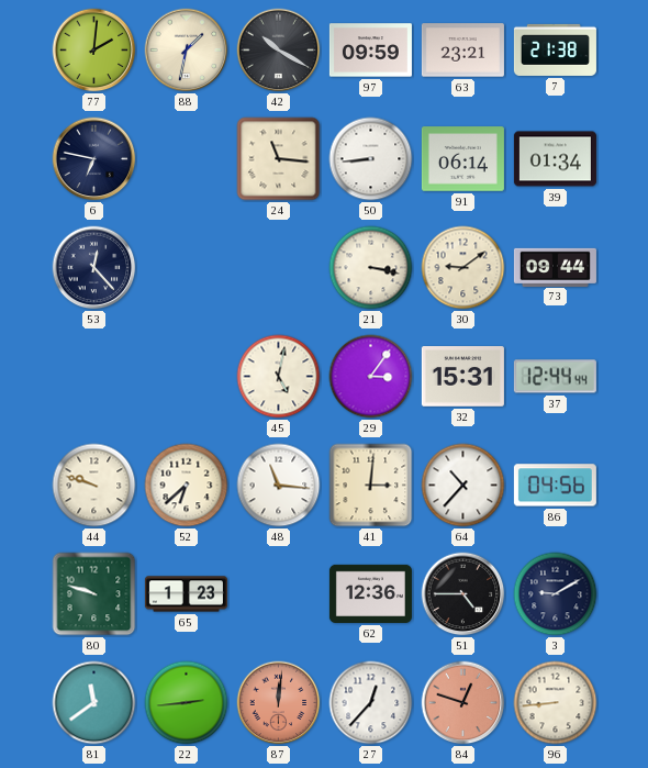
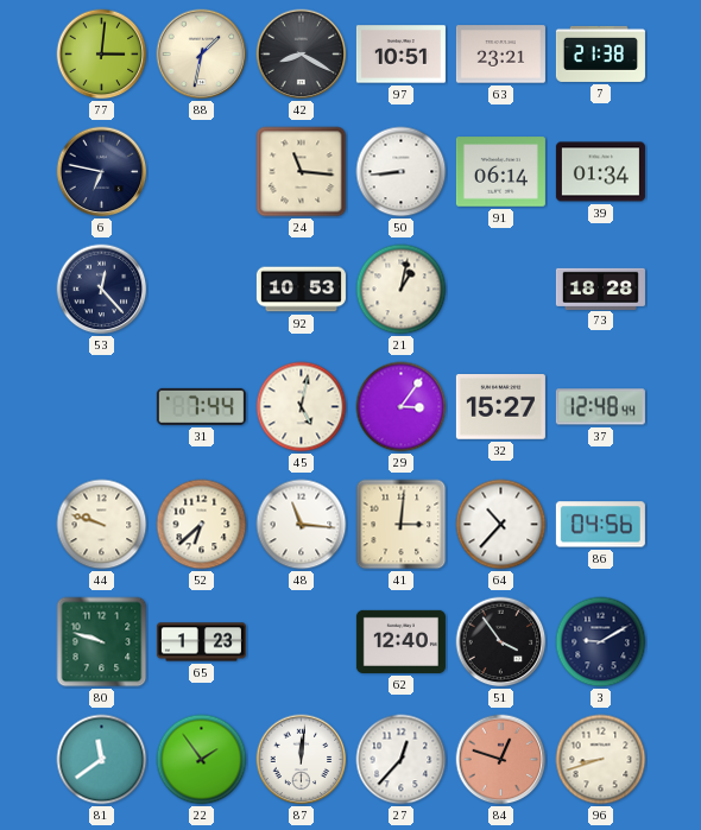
77: 2:01 -> 3:01
42: 10:20 -> 8:20
97: 09:59 -> 10:51
92: none -> 10:53
21: 3:17 -> 1:02
30: 9:09 -> none
73: 09:44 -> 18:28
31: none -> 7:44
32: 15:31 -> 15:27
37: 12:44 -> 12:48
62: 12:36 -> 12:40
51: 4:45 -> 3:54
22: 2:44 -> 1:54
87 dial: salmon -> white
96: 8:44 -> 8:42
